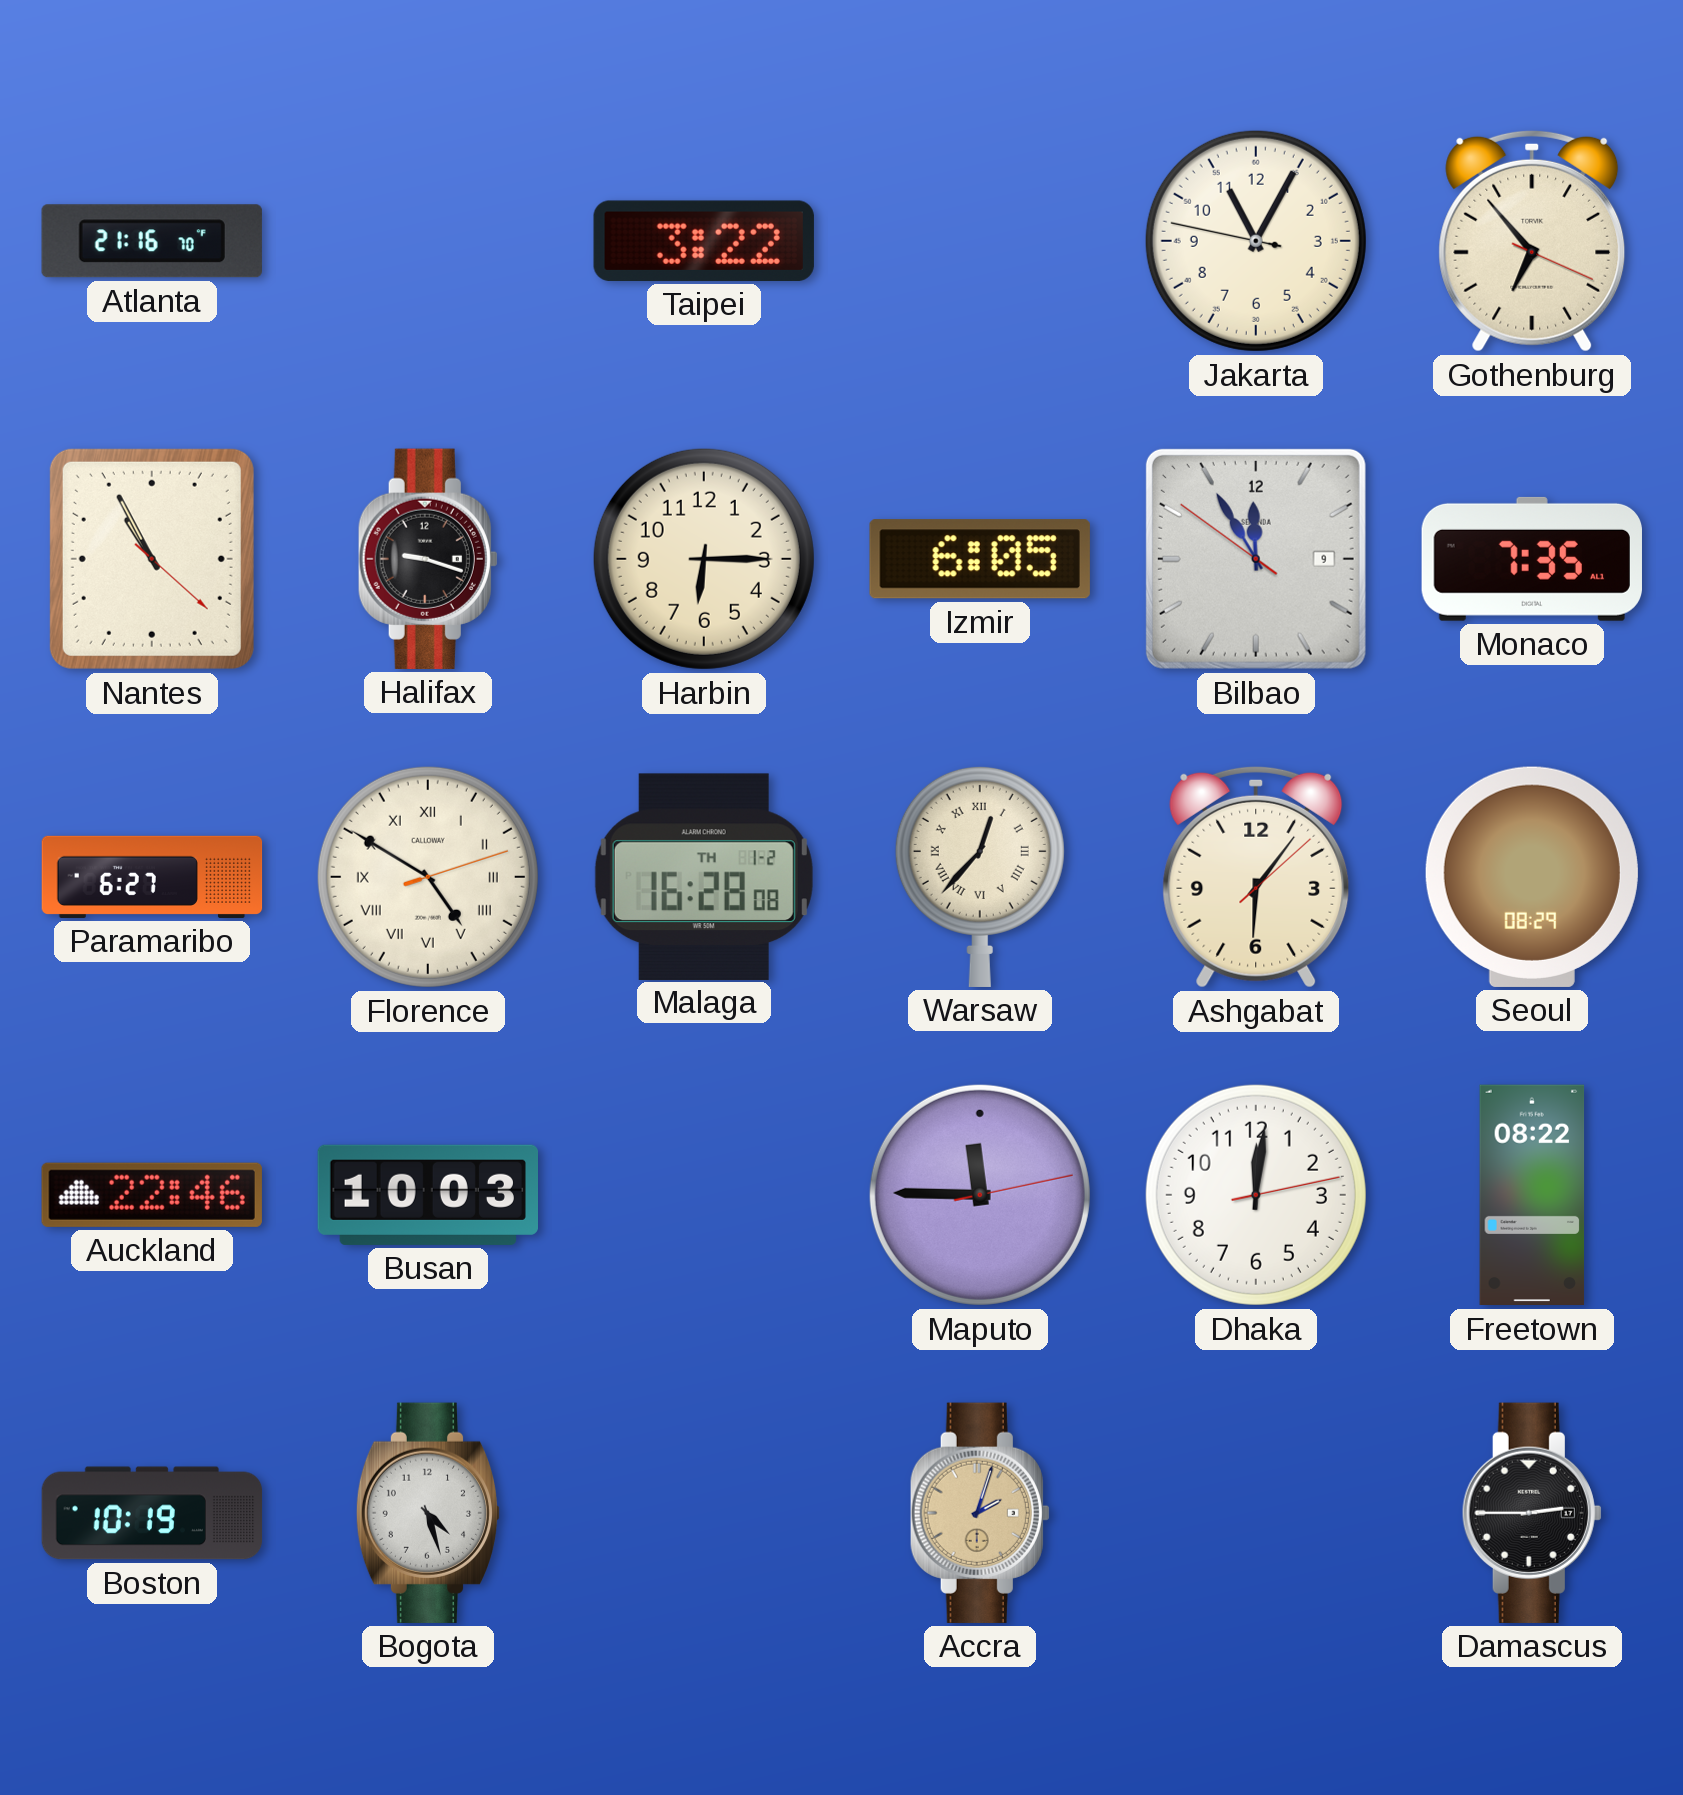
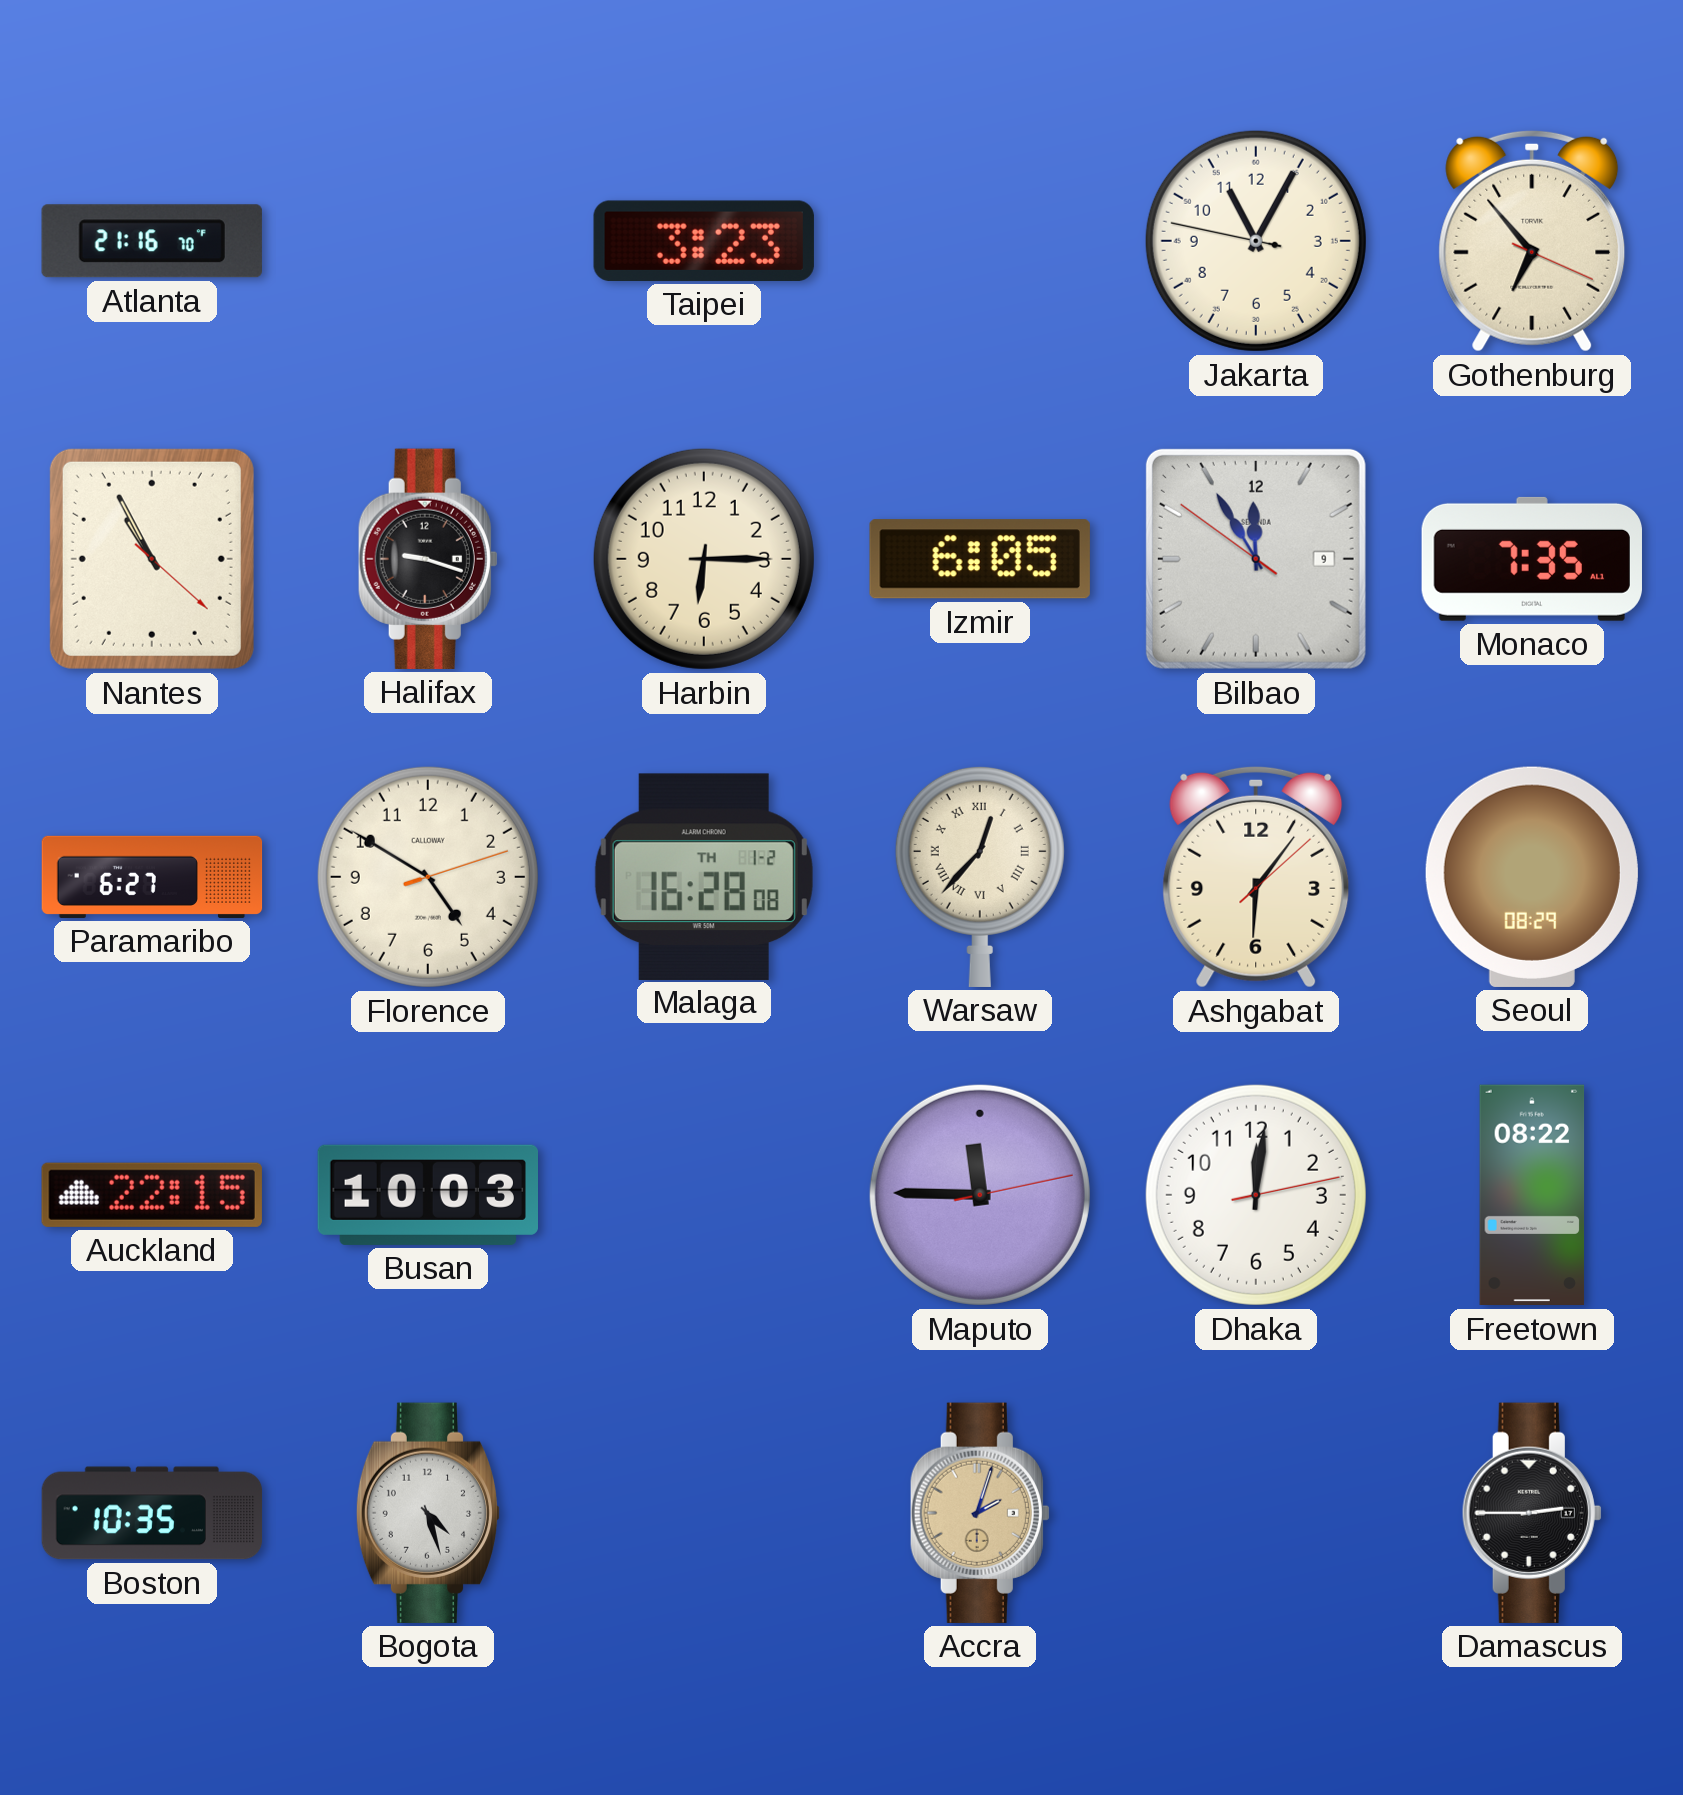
Taipei: 3:22 -> 3:23
Florence numerals: Roman -> Arabic
Auckland: 22:46 -> 22:15
Boston: 10:19 -> 10:35
